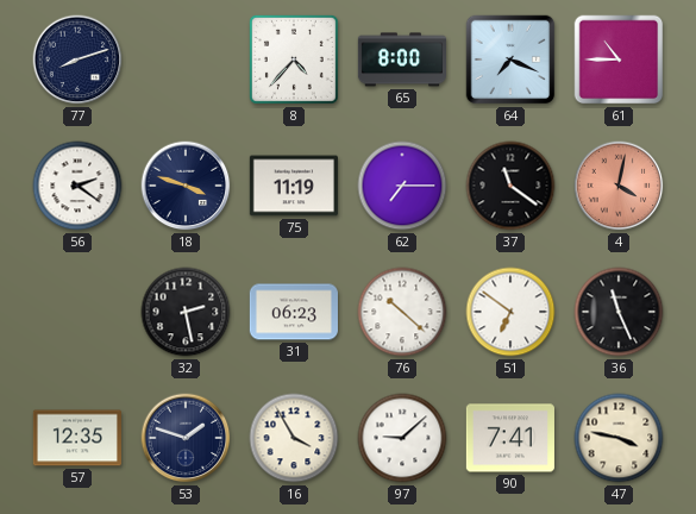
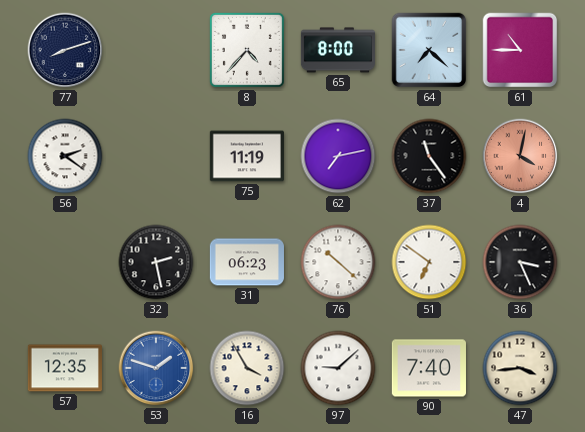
64: 7:19 -> 7:22
18: 3:48 -> none
62: 7:15 -> 7:13
37: 11:21 -> 11:24
36: 11:26 -> 3:26
53 dial: navy -> blue
90: 7:41 -> 7:40
47: 3:47 -> 3:44
